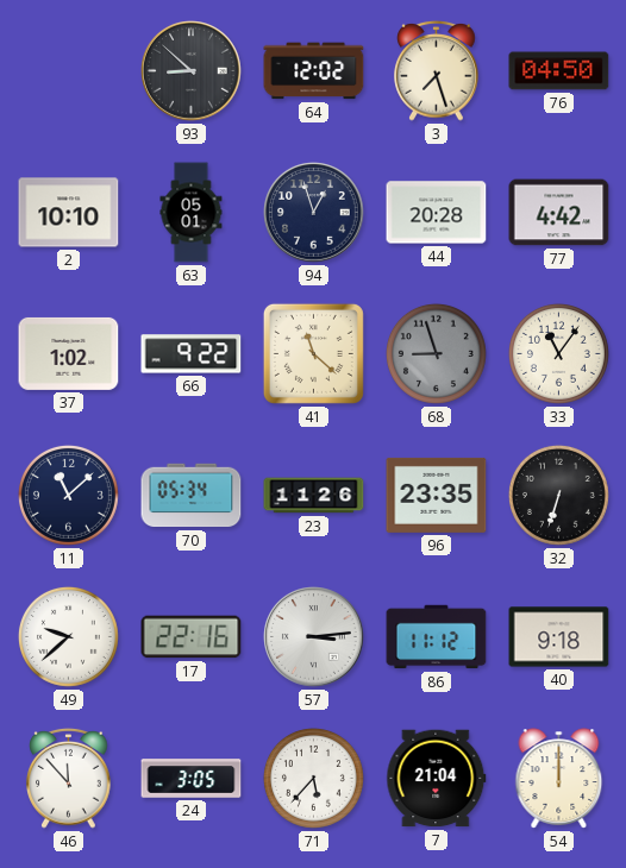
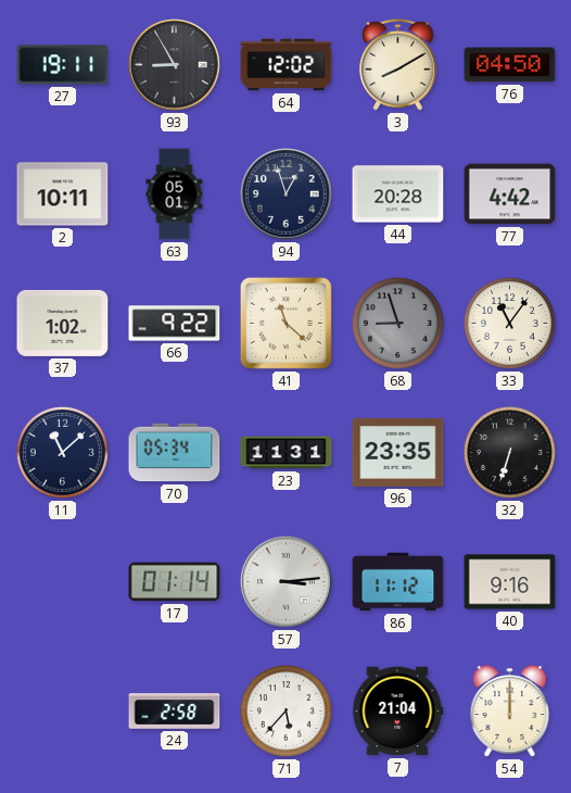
27: none -> 19:11
93: 8:52 -> 8:55
3: 7:27 -> 8:10
2: 10:10 -> 10:11
23: 11:26 -> 11:31
49: 9:38 -> none
17: 22:16 -> 01:14
40: 9:18 -> 9:16
46: 11:53 -> none
24: 3:05 -> 2:58
